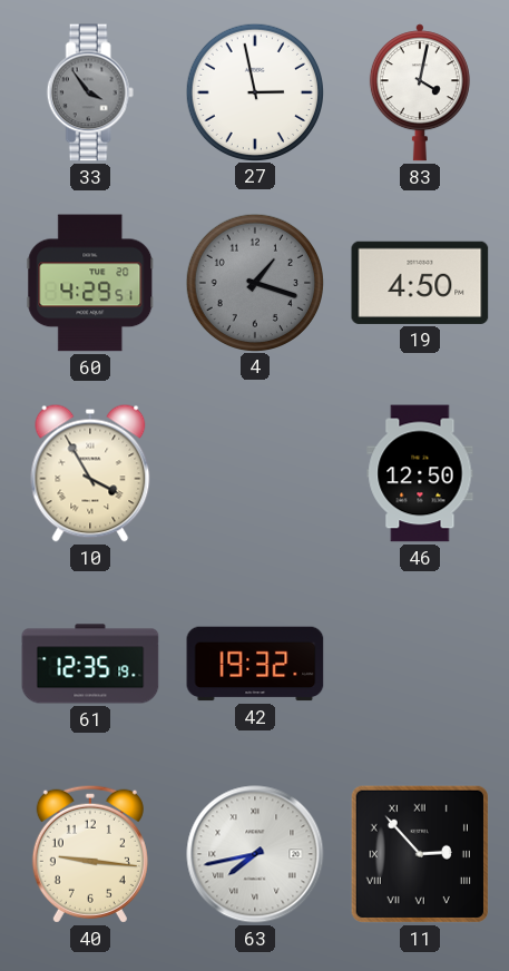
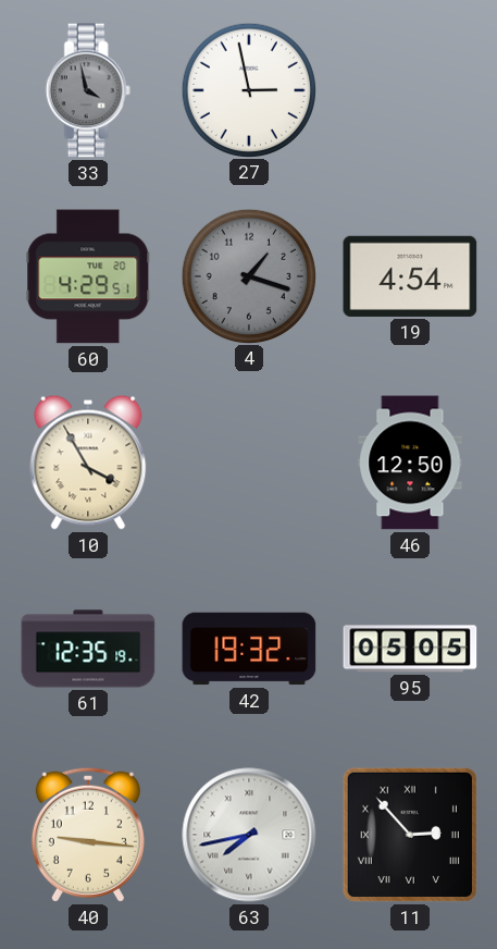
33: 3:54 -> 3:58
83: 4:02 -> none
19: 4:50 -> 4:54
95: none -> 05:05
